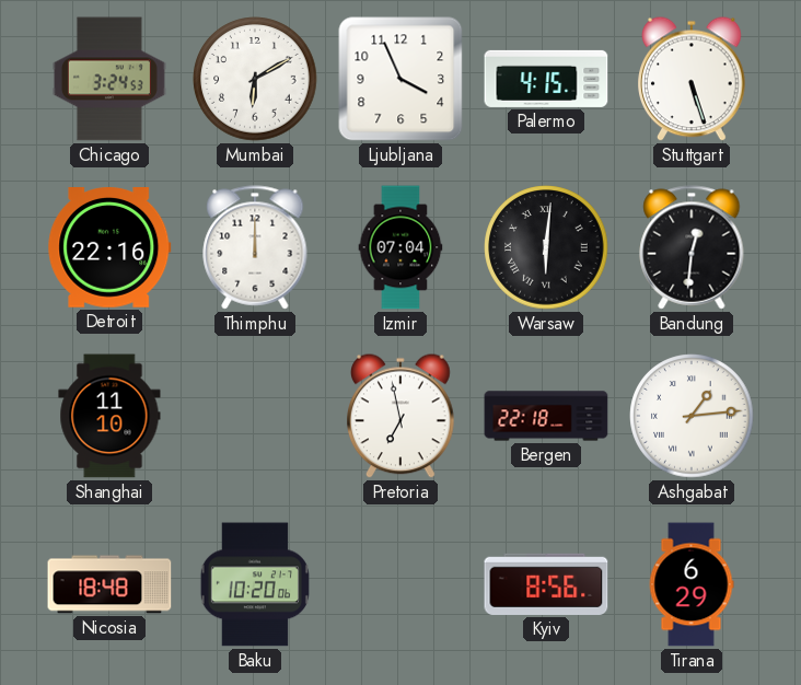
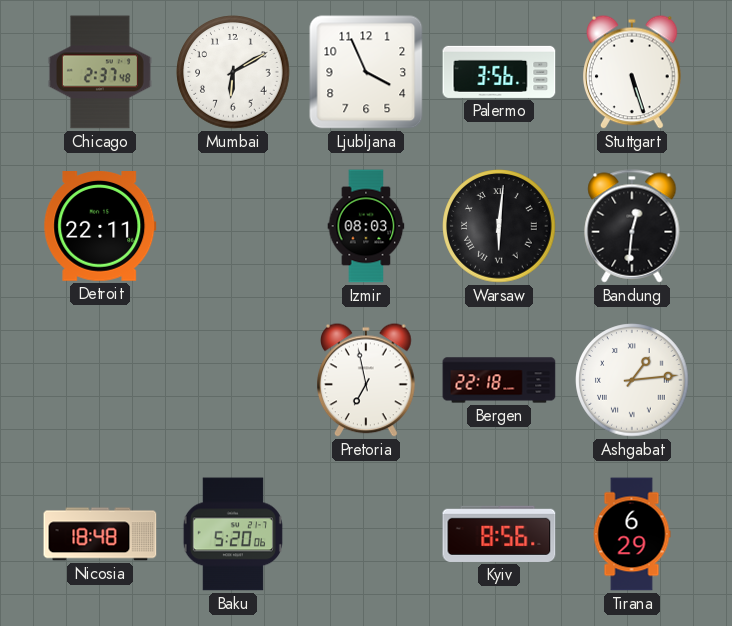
Chicago: 3:24 -> 2:37
Palermo: 4:15 -> 3:56
Detroit: 22:16 -> 22:11
Thimphu: 12:00 -> none
Izmir: 07:04 -> 08:03
Shanghai: 11:10 -> none
Baku: 10:20 -> 5:20
